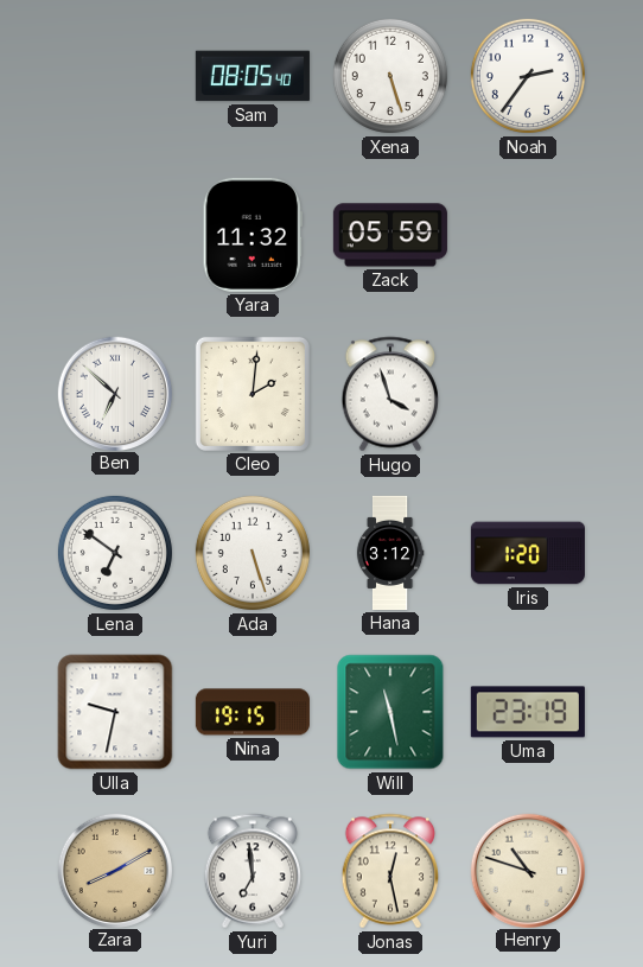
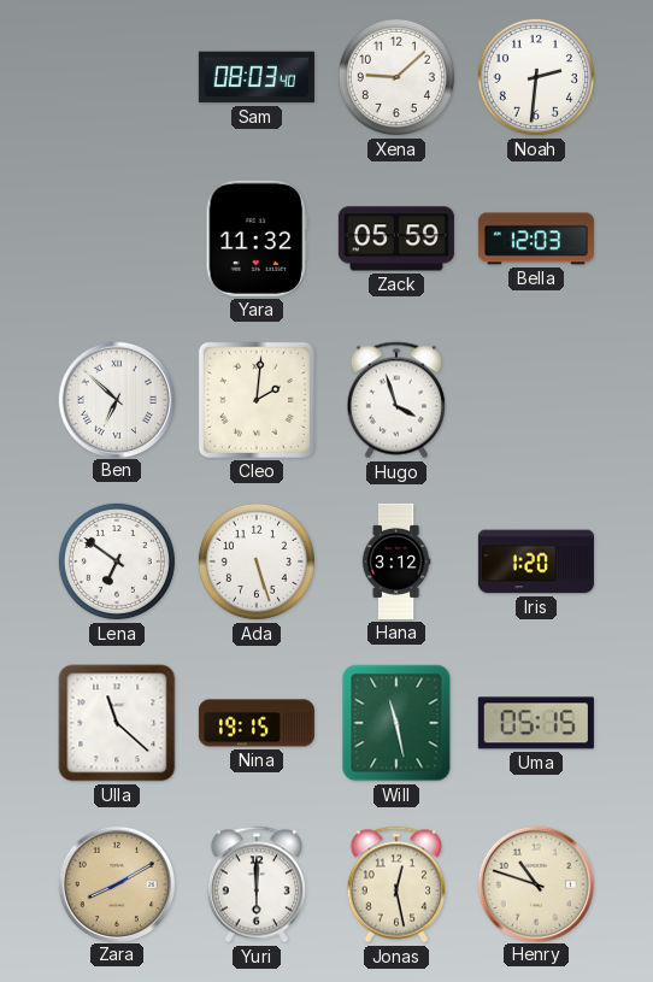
Sam: 08:05 -> 08:03
Xena: 5:27 -> 9:08
Noah: 2:36 -> 2:31
Bella: none -> 12:03
Ulla: 9:32 -> 11:22
Uma: 23:19 -> 05:15
Yuri: 6:59 -> 6:00
